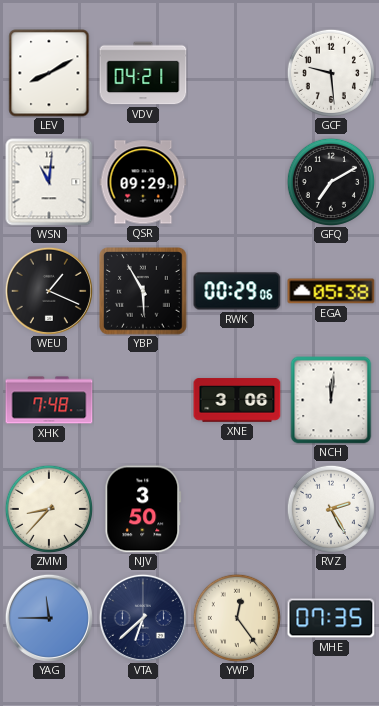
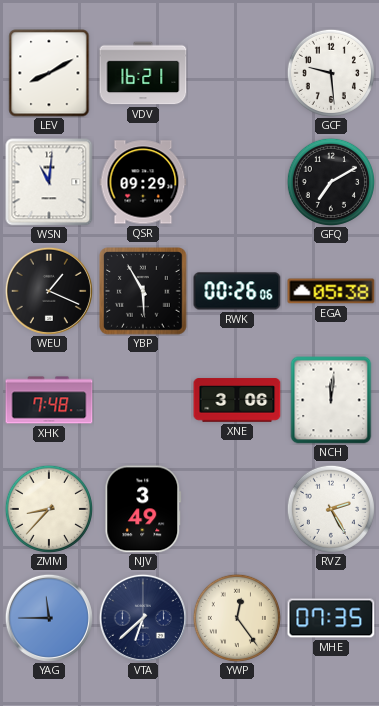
VDV: 04:21 -> 16:21
RWK: 00:29 -> 00:26
NJV: 3:50 -> 3:49
